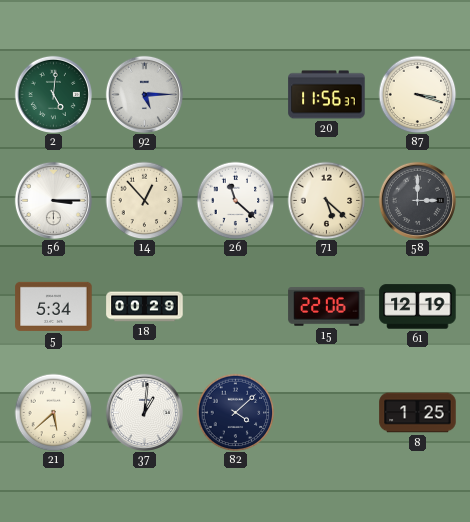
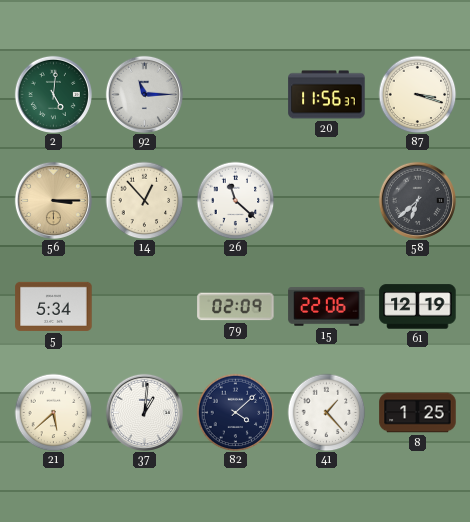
92: 5:15 -> 11:15
56 dial: white -> champagne
71: 5:22 -> none
58: 3:00 -> 6:38
18: 00:29 -> none
79: none -> 02:09
41: none -> 1:23
